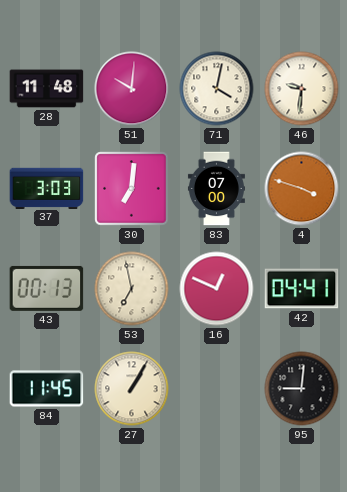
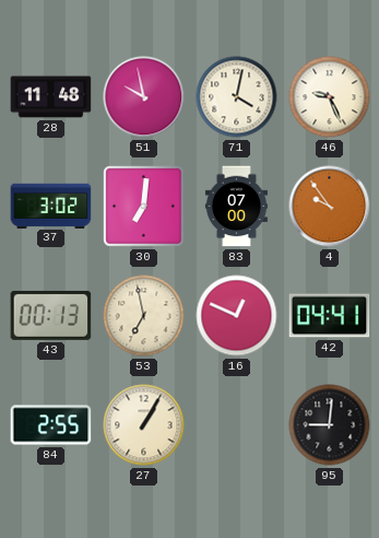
51: 10:01 -> 9:58
46: 9:31 -> 9:26
37: 3:03 -> 3:02
4: 3:48 -> 9:54
84: 11:45 -> 2:55
